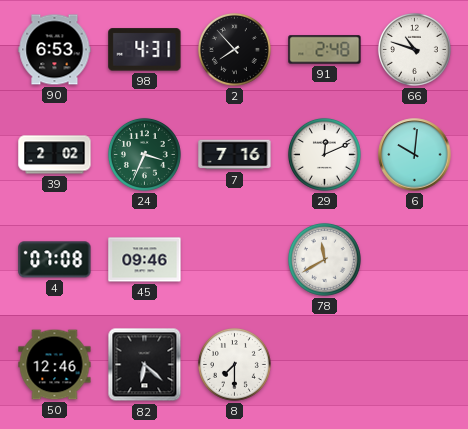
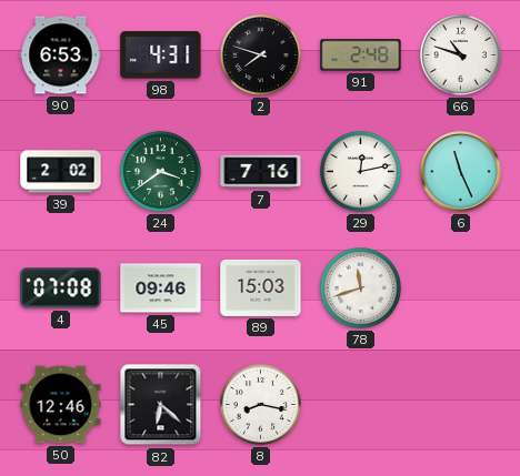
2: 7:53 -> 7:48
24: 3:34 -> 3:39
29: 12:11 -> 12:13
6: 10:01 -> 11:26
89: none -> 15:03
78: 11:40 -> 11:42
8: 7:30 -> 8:17
